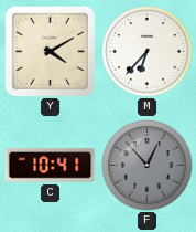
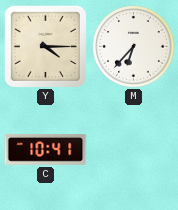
Y: 4:10 -> 4:15
F: 12:53 -> none
